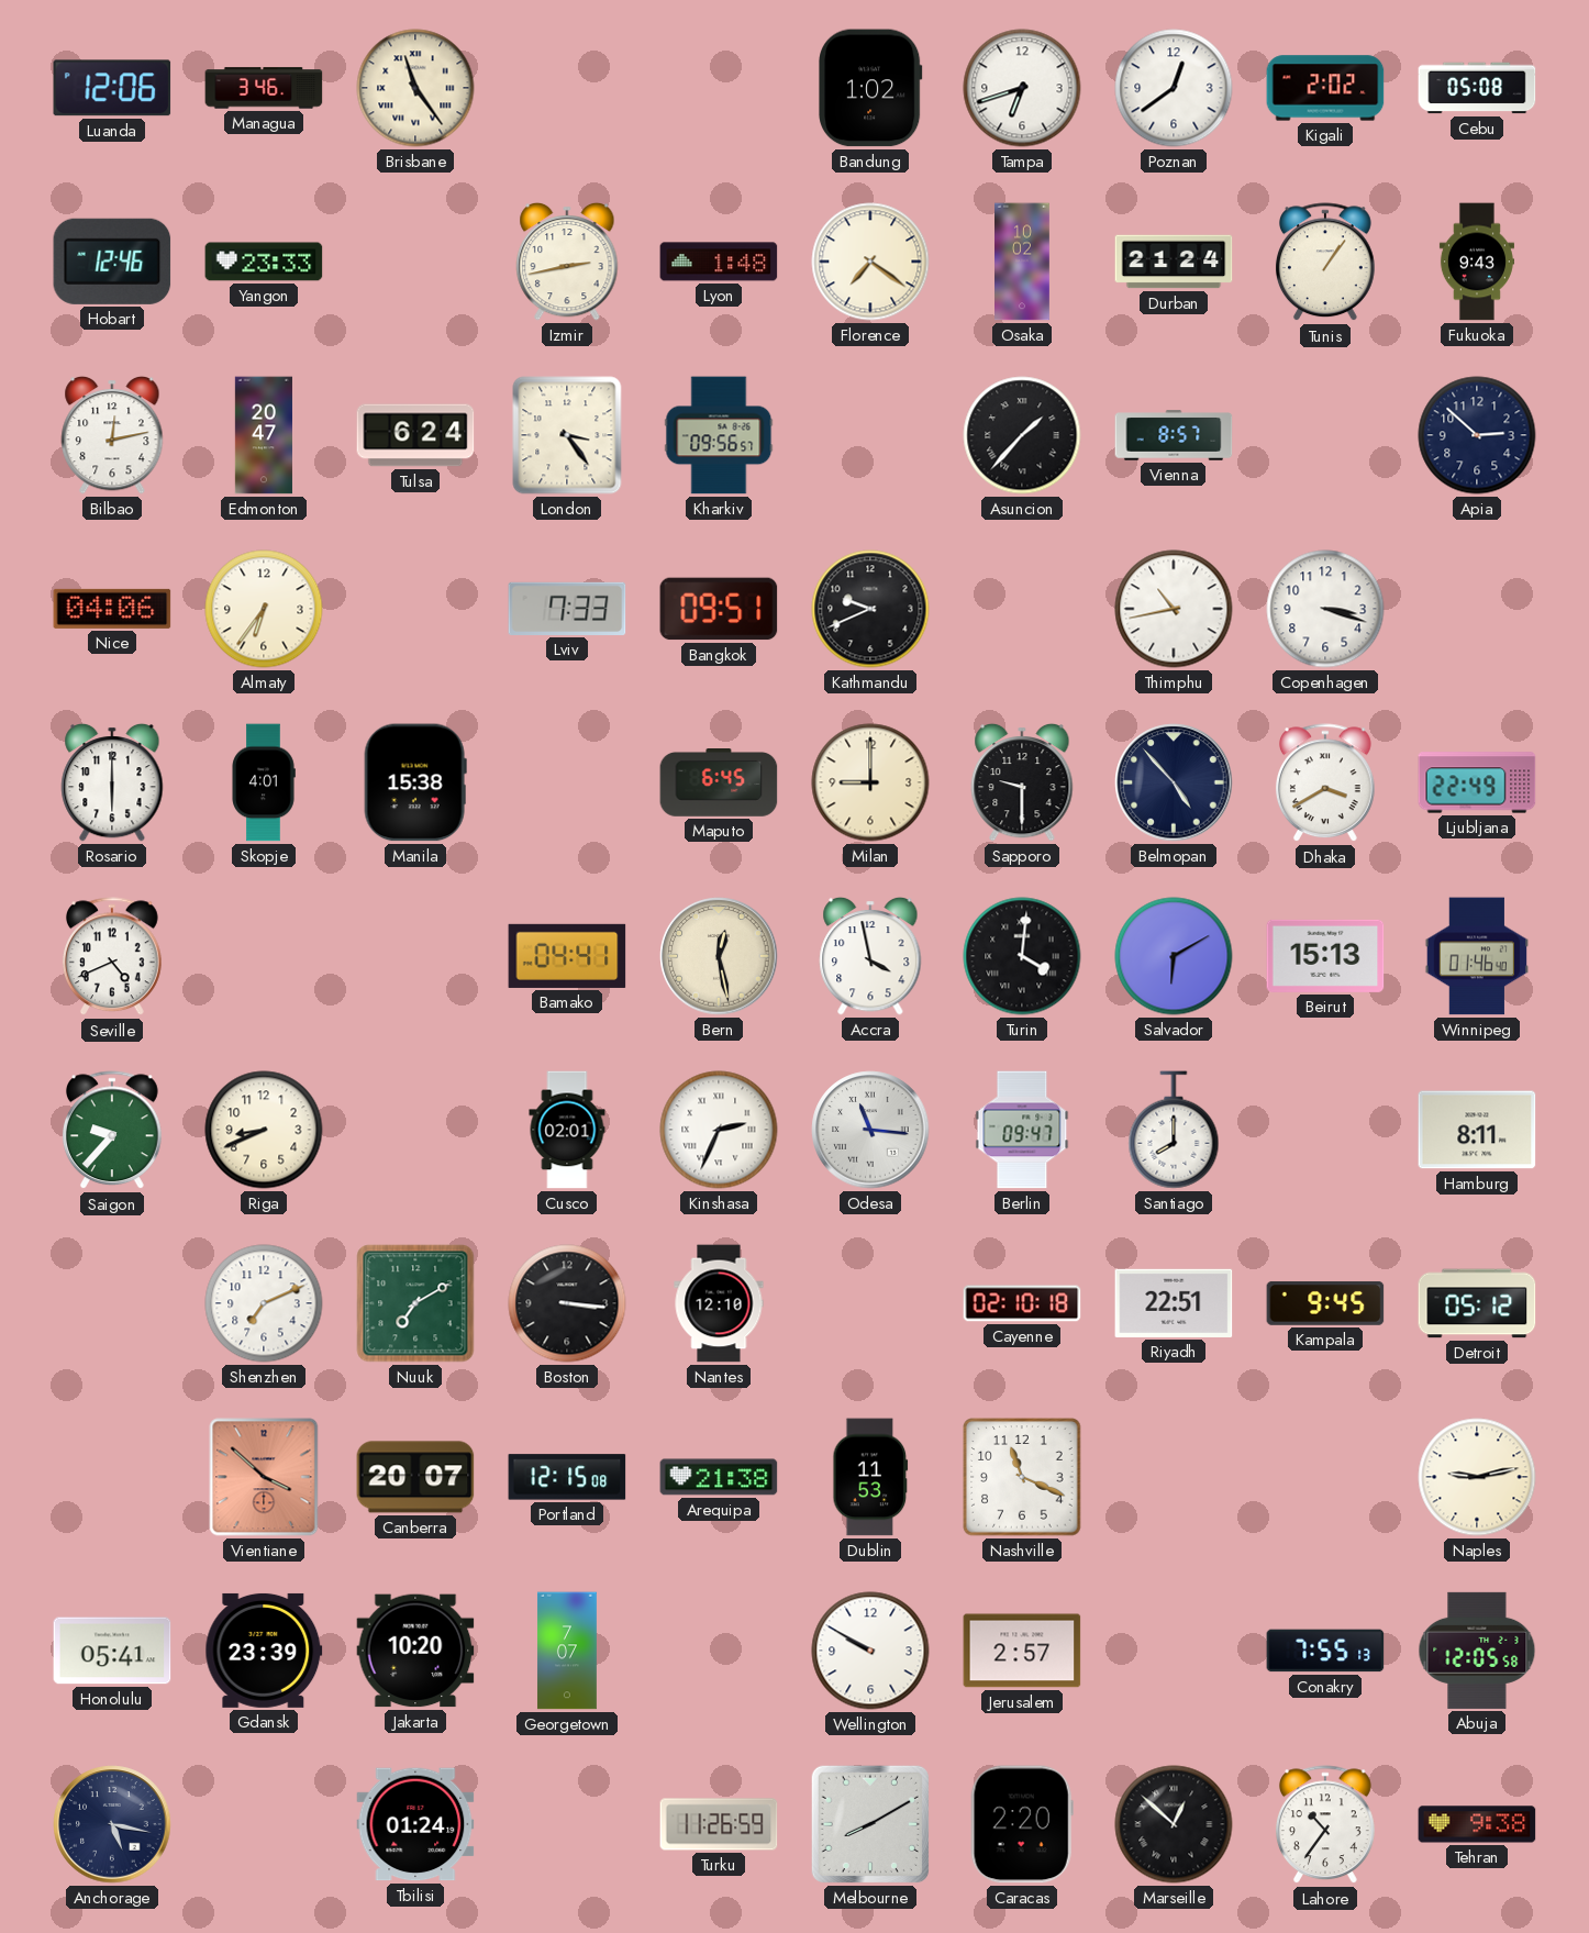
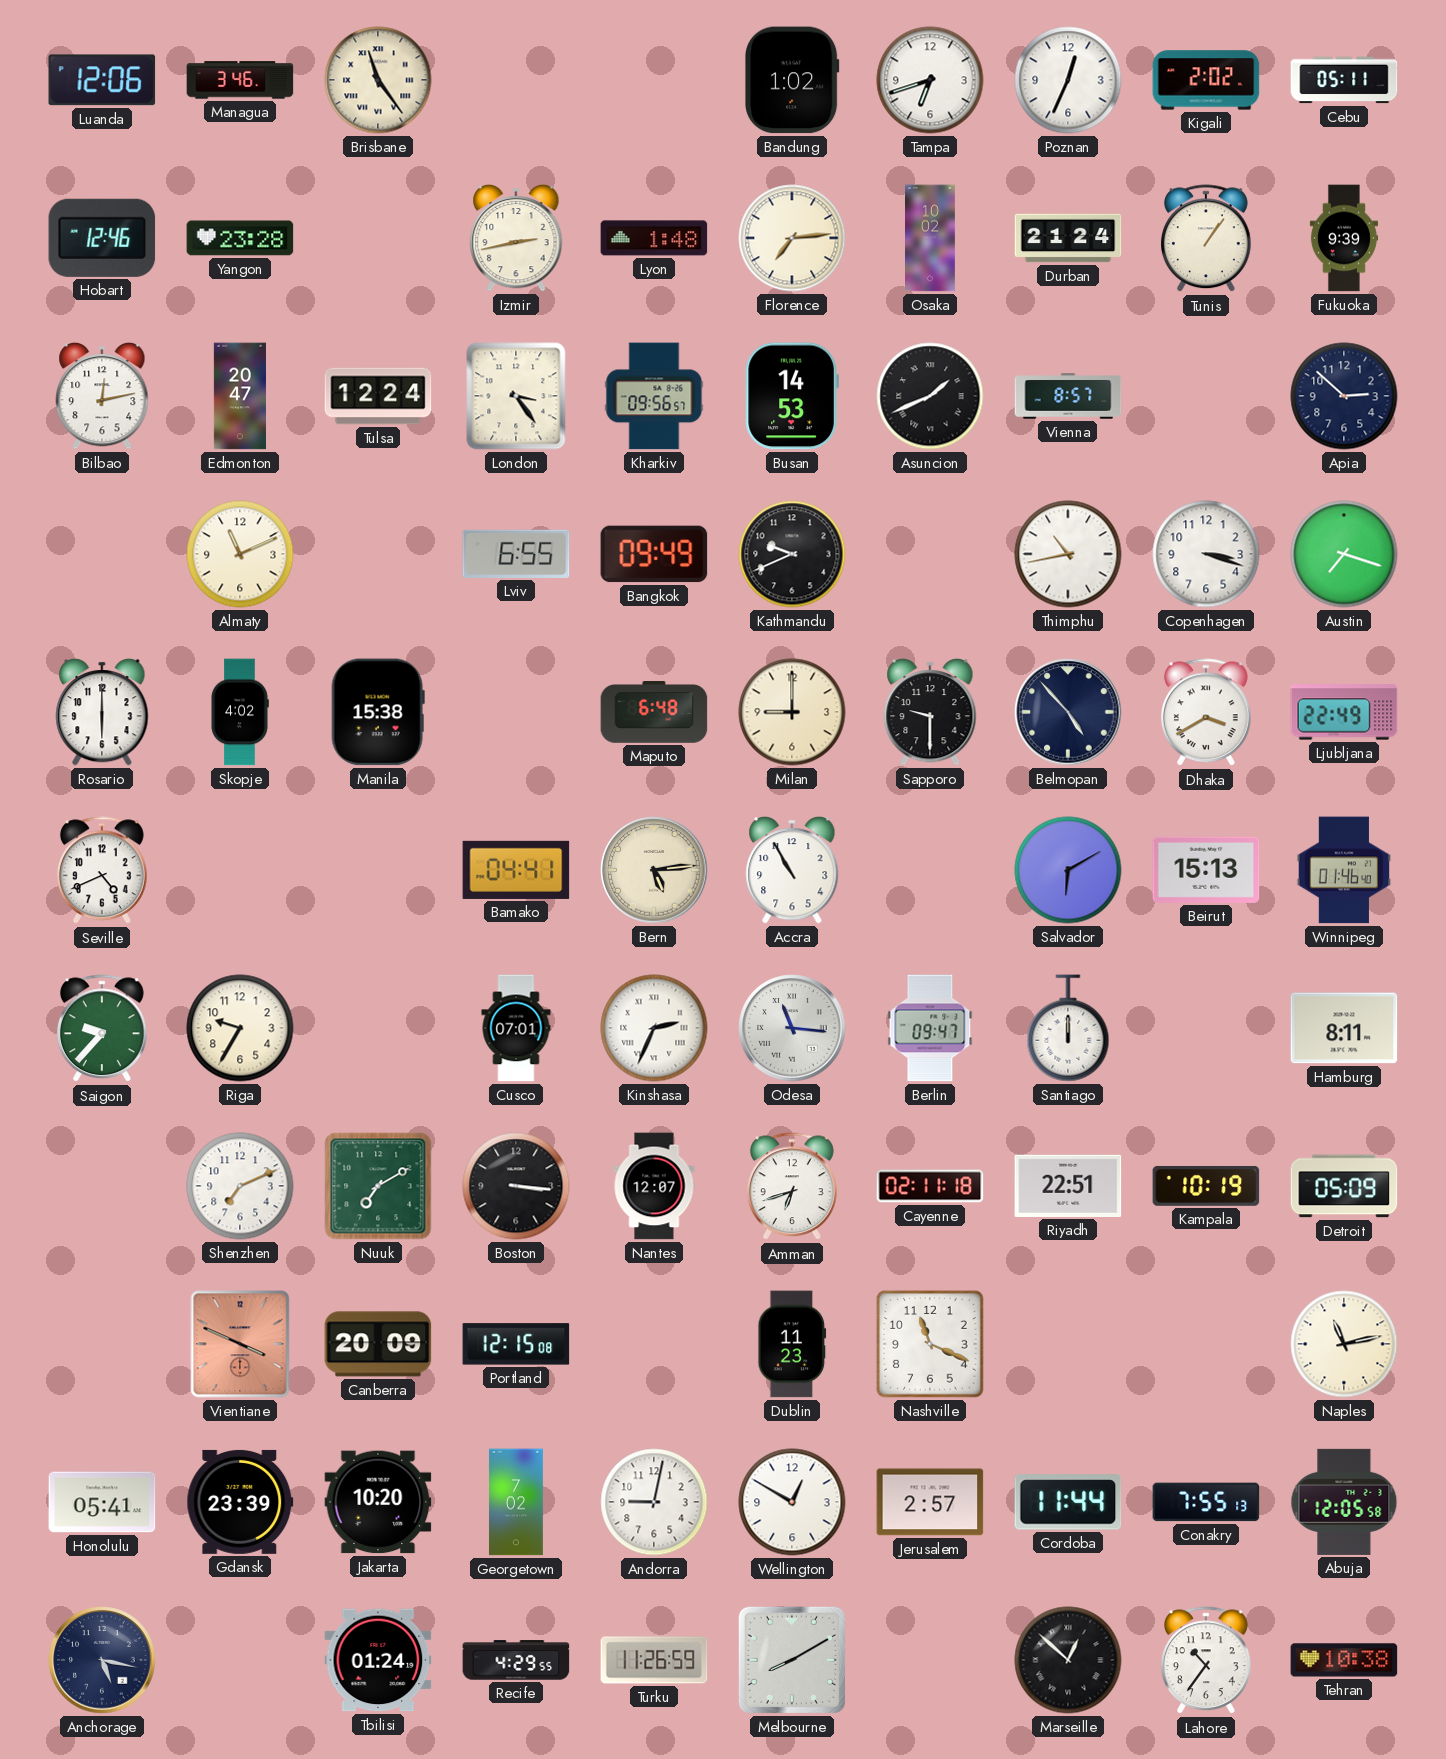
Poznan: 12:39 -> 12:34
Cebu: 05:08 -> 05:11
Yangon: 23:33 -> 23:28
Florence: 7:21 -> 7:14
Fukuoka: 9:43 -> 9:39
Tulsa: 6:24 -> 12:24
Busan: none -> 14:53
Asuncion: 1:37 -> 1:41
Nice: 04:06 -> none
Almaty: 6:36 -> 11:11
Lviv: 7:33 -> 6:55
Bangkok: 09:51 -> 09:49
Austin: none -> 7:18
Skopje: 4:01 -> 4:02
Maputo: 6:45 -> 6:48
Bern: 12:28 -> 5:14
Accra: 3:58 -> 10:55
Turin: 4:01 -> none
Riga: 8:41 -> 9:35
Cusco: 02:01 -> 07:01
Santiago: 8:00 -> 12:00
Nantes: 12:10 -> 12:07
Amman: none -> 6:42
Cayenne: 02:10 -> 02:11
Kampala: 9:45 -> 10:19
Detroit: 05:12 -> 05:09
Vientiane: 3:52 -> 3:49
Canberra: 20:07 -> 20:09
Arequipa: 21:38 -> none
Dublin: 11:53 -> 11:23
Naples: 9:13 -> 11:13
Georgetown: 7:07 -> 7:02
Andorra: none -> 9:02
Wellington: 9:50 -> 12:50
Cordoba: none -> 11:44
Recife: none -> 4:29
Caracas: 2:20 -> none
Tehran: 9:38 -> 10:38
